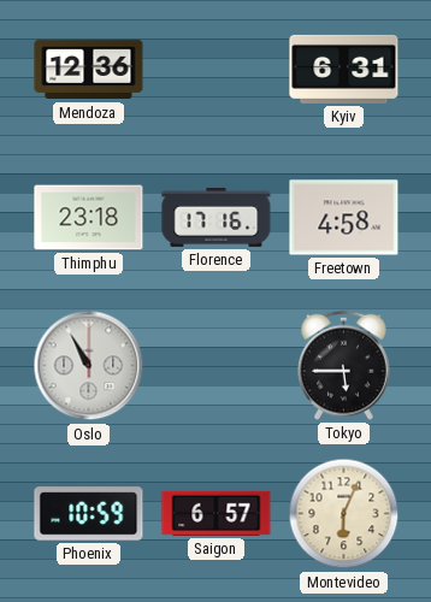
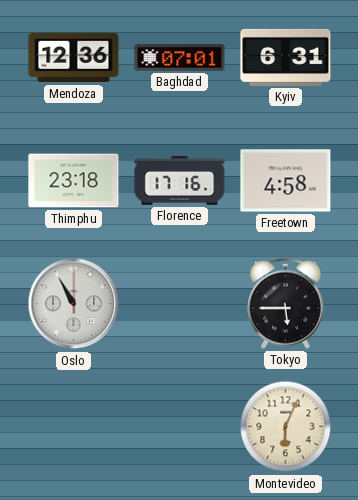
Baghdad: none -> 07:01
Phoenix: 10:59 -> none
Saigon: 6:57 -> none
